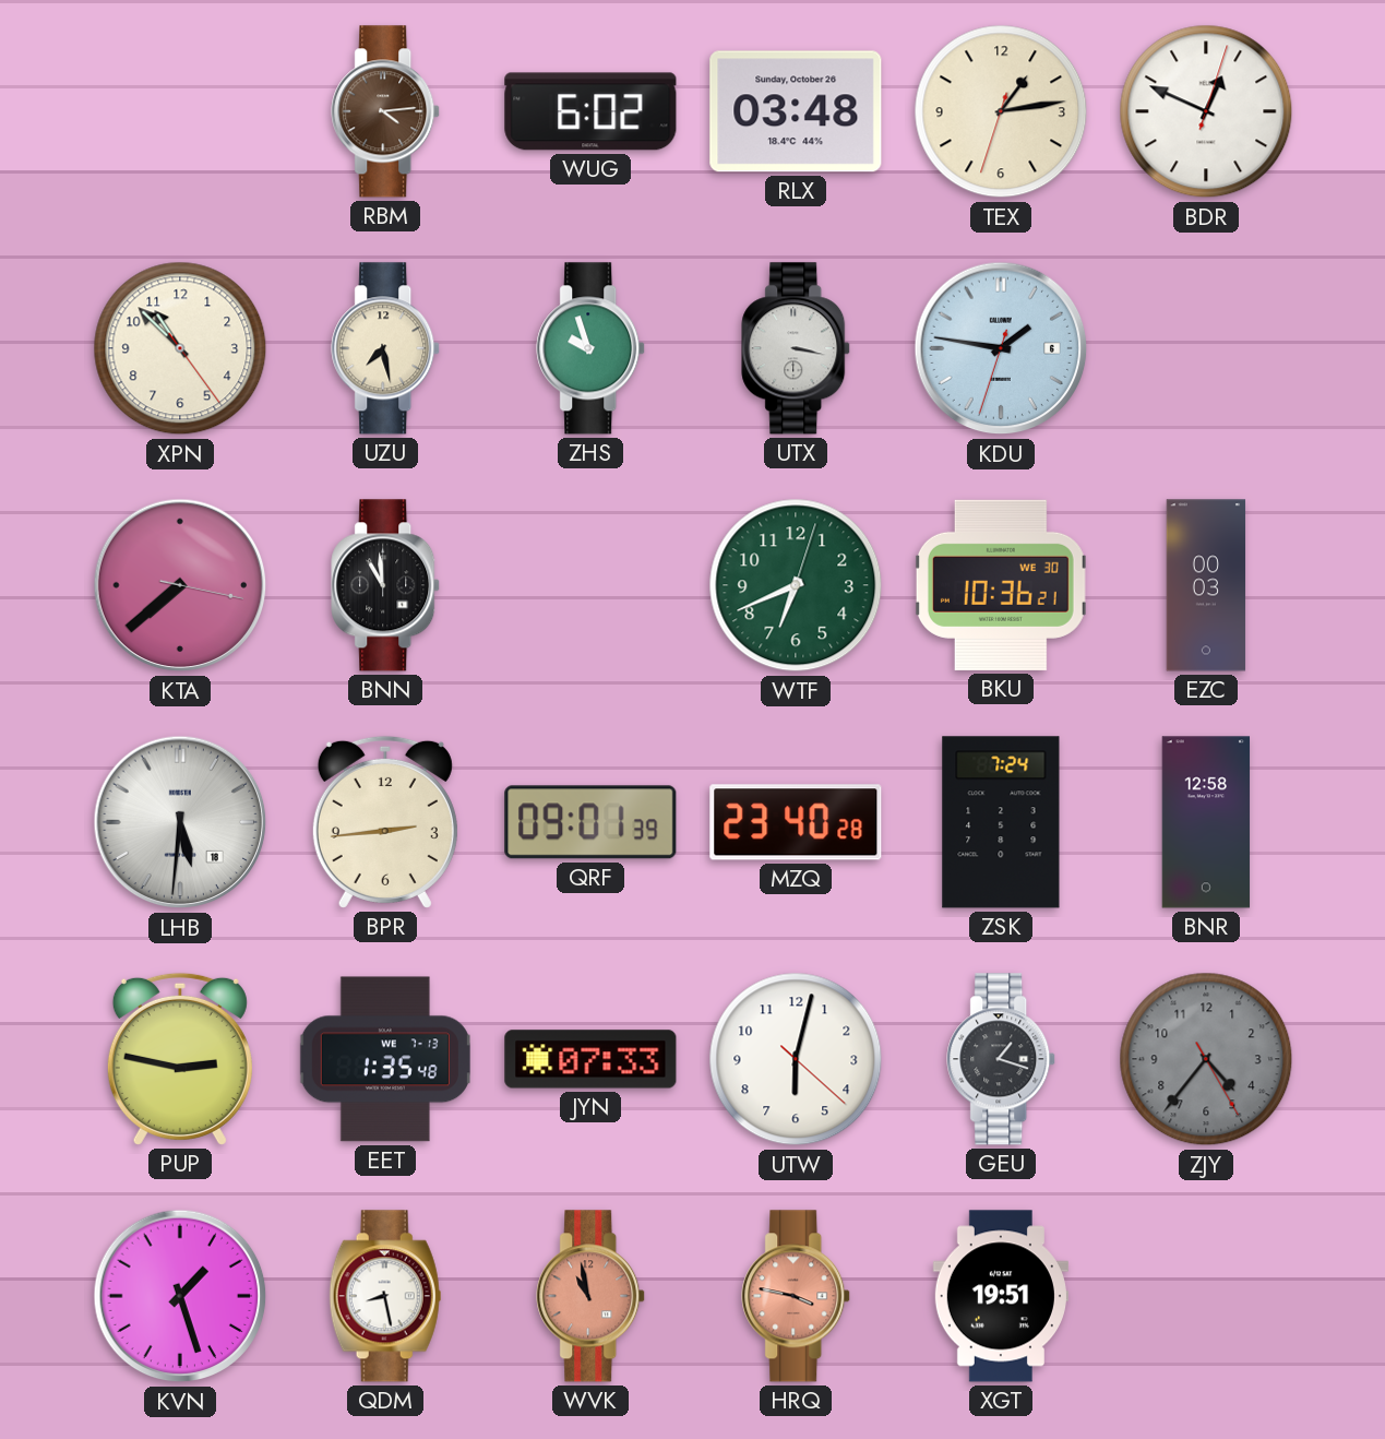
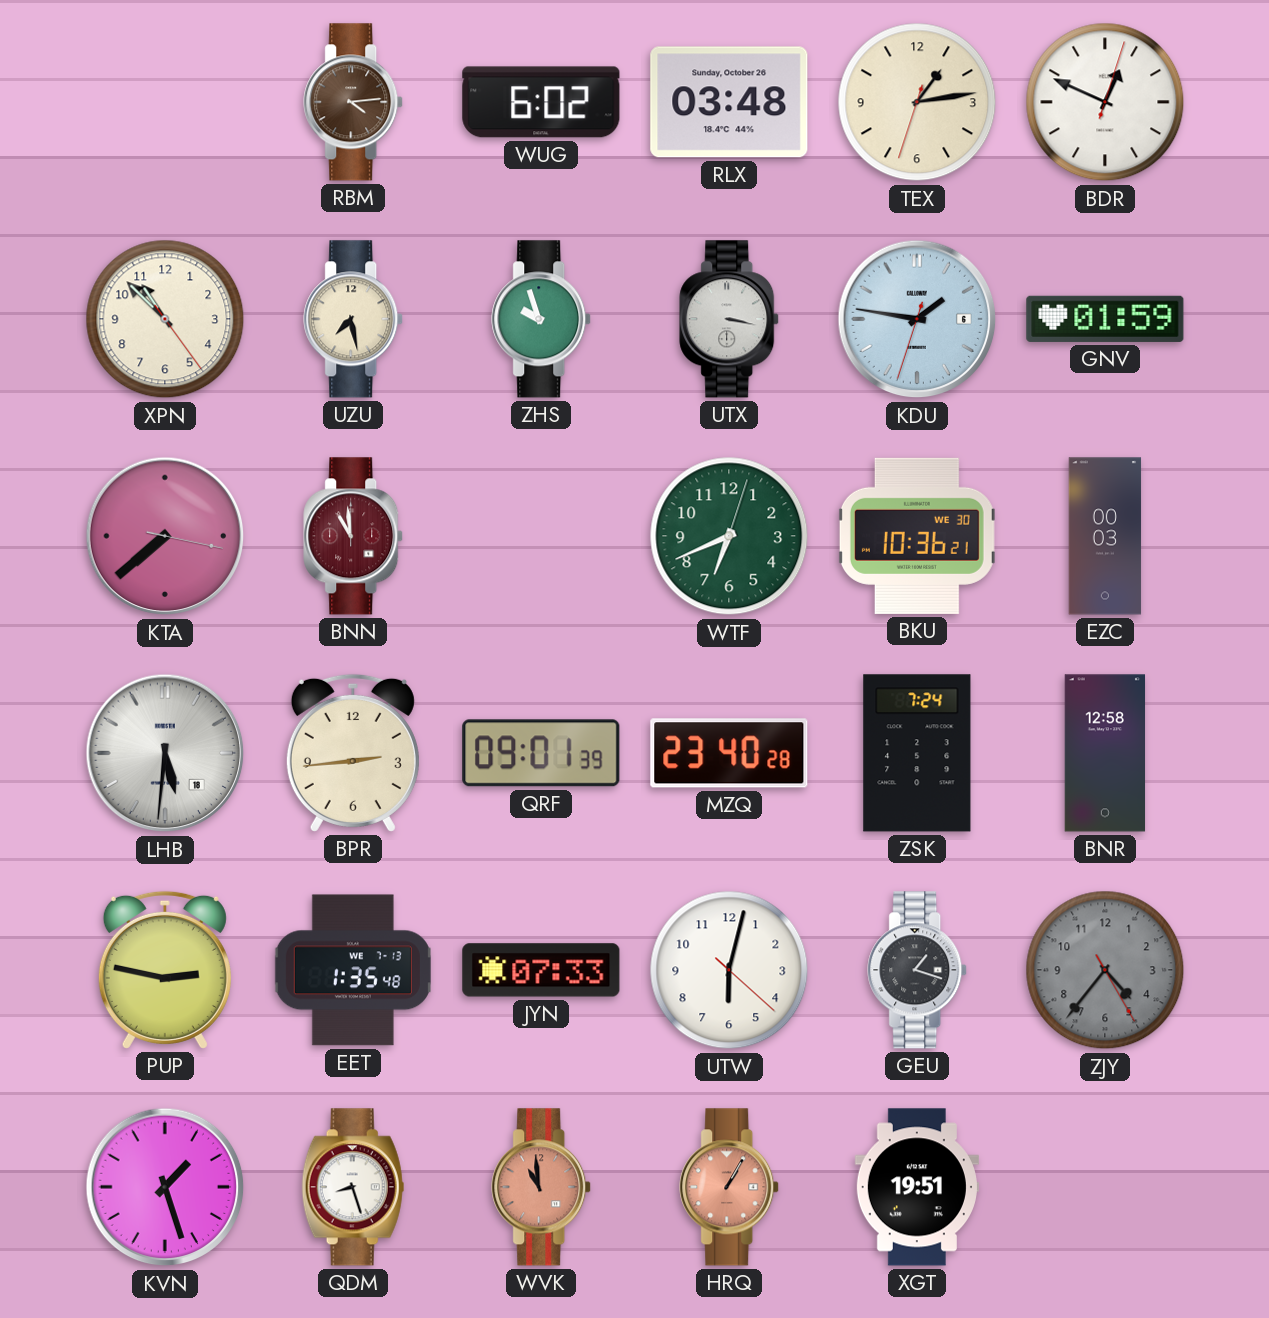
GNV: none -> 01:59
BNN dial: black -> burgundy
QDM: 8:28 -> 8:27
WVK: 10:58 -> 10:59
HRQ: 3:47 -> 1:05
